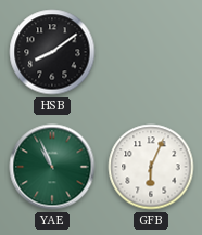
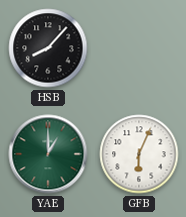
HSB: 8:09 -> 8:07
YAE: 10:56 -> 1:00
